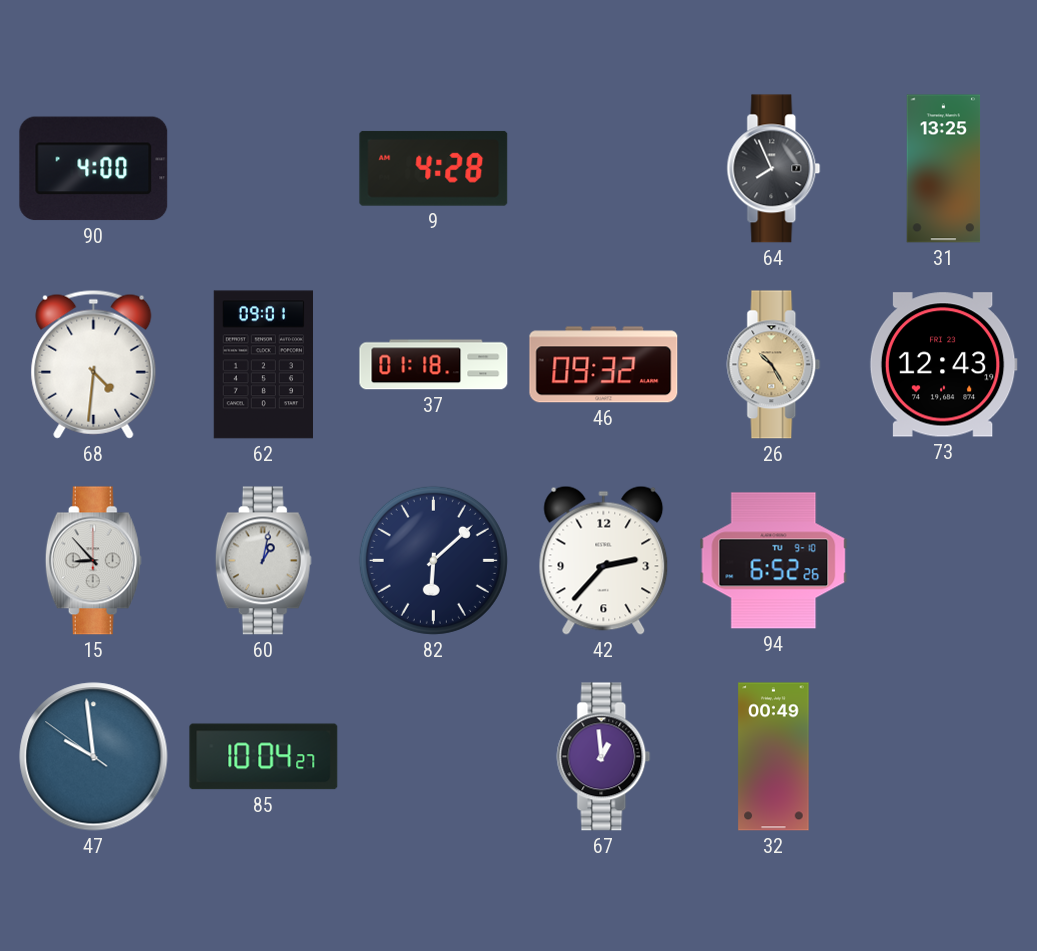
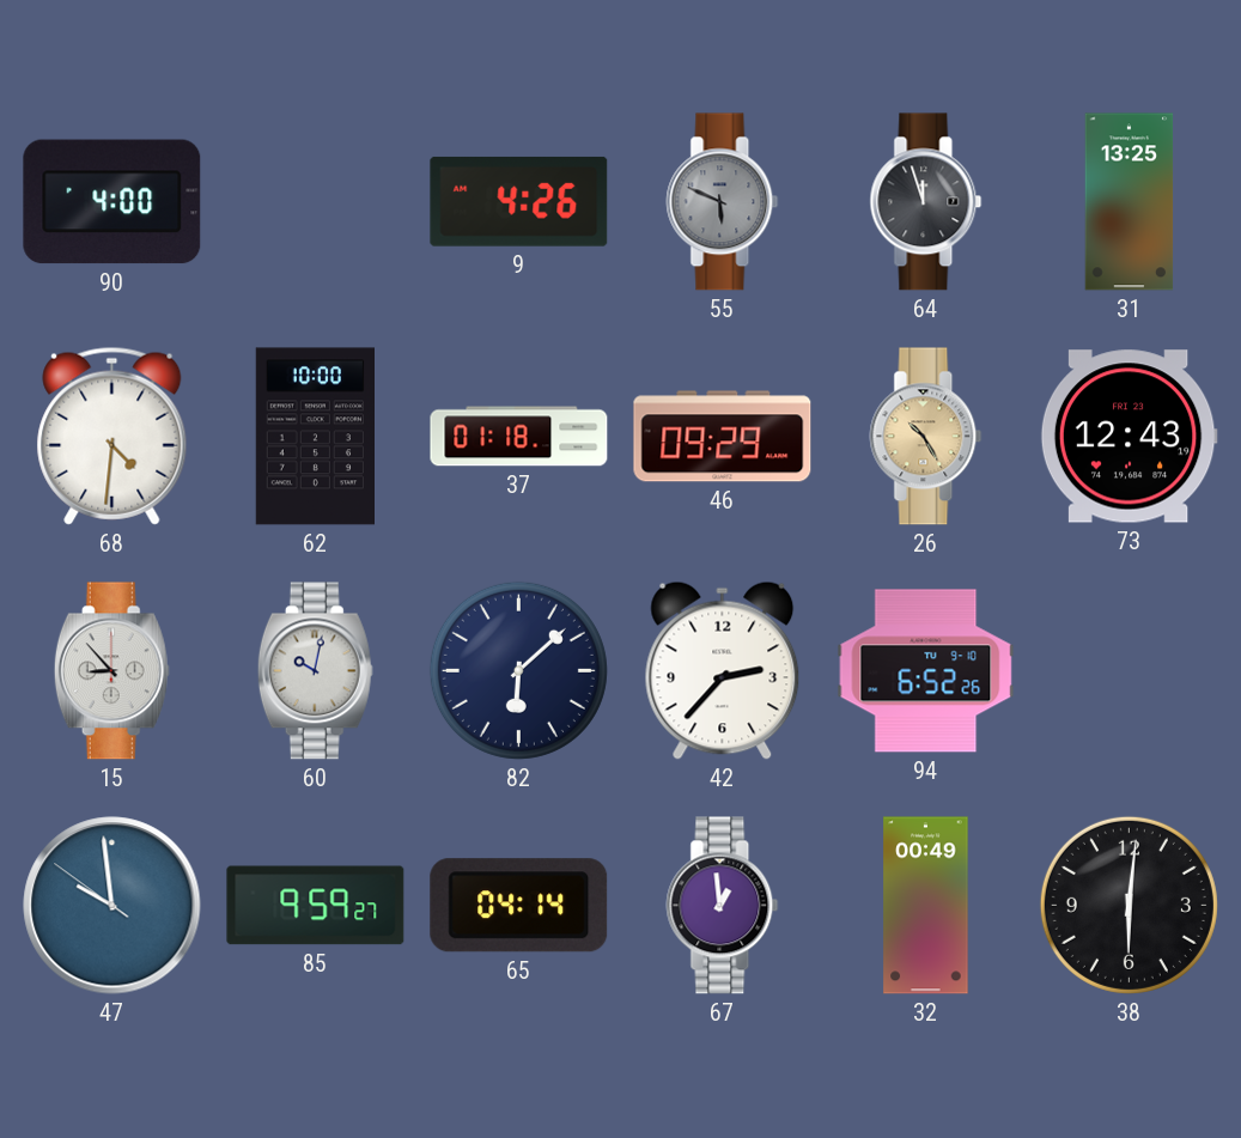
9: 4:28 -> 4:26
55: none -> 5:49
64: 7:56 -> 11:57
62: 09:01 -> 10:00
46: 09:32 -> 09:29
60: 1:02 -> 10:02
85: 10:04 -> 9:59
65: none -> 04:14
38: none -> 6:01
